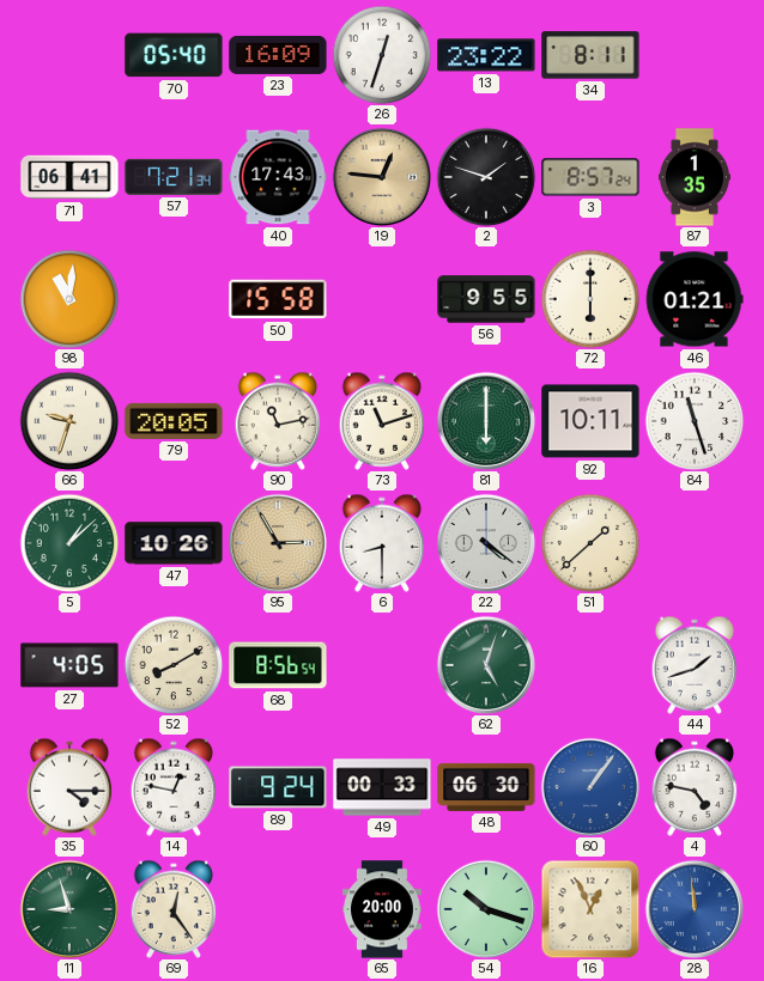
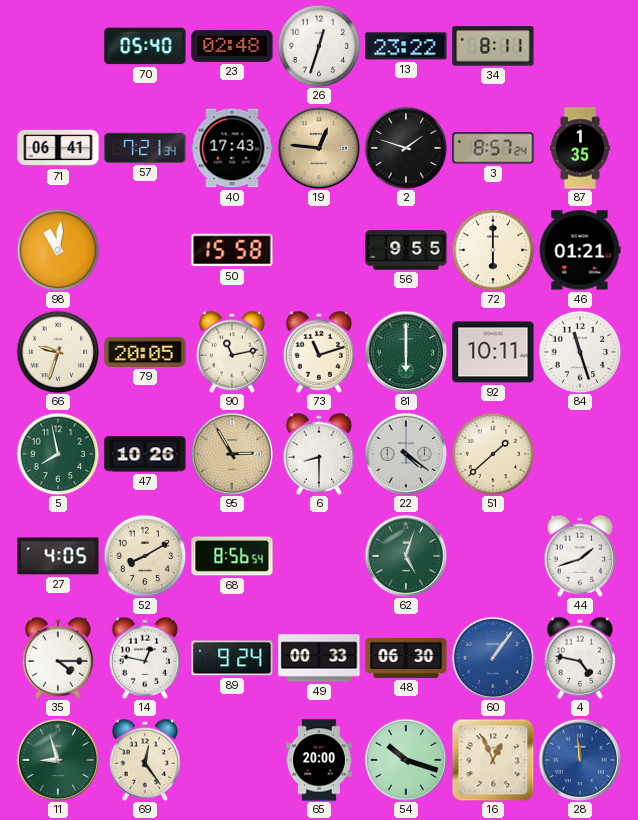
23: 16:09 -> 02:48
5: 1:08 -> 7:58
